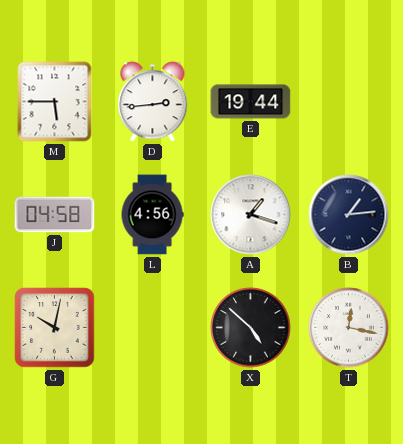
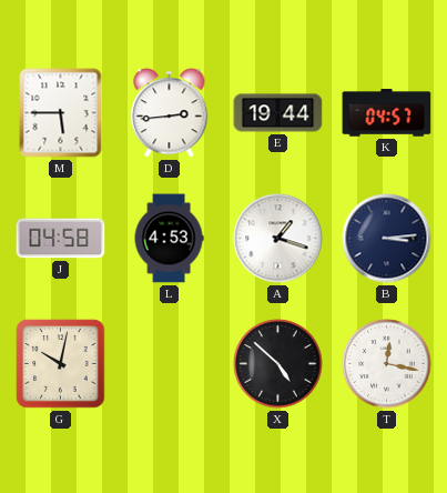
K: none -> 04:57
L: 4:56 -> 4:53
B: 1:14 -> 3:14
